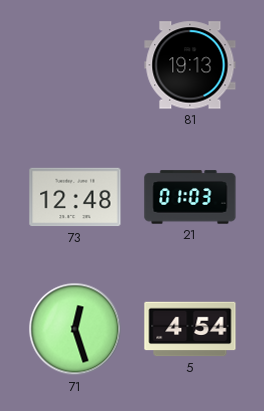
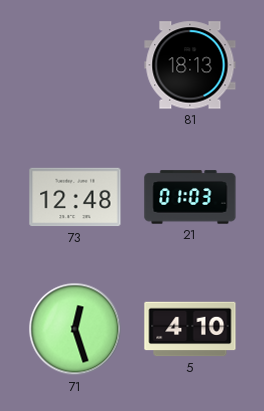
81: 19:13 -> 18:13
5: 4:54 -> 4:10
